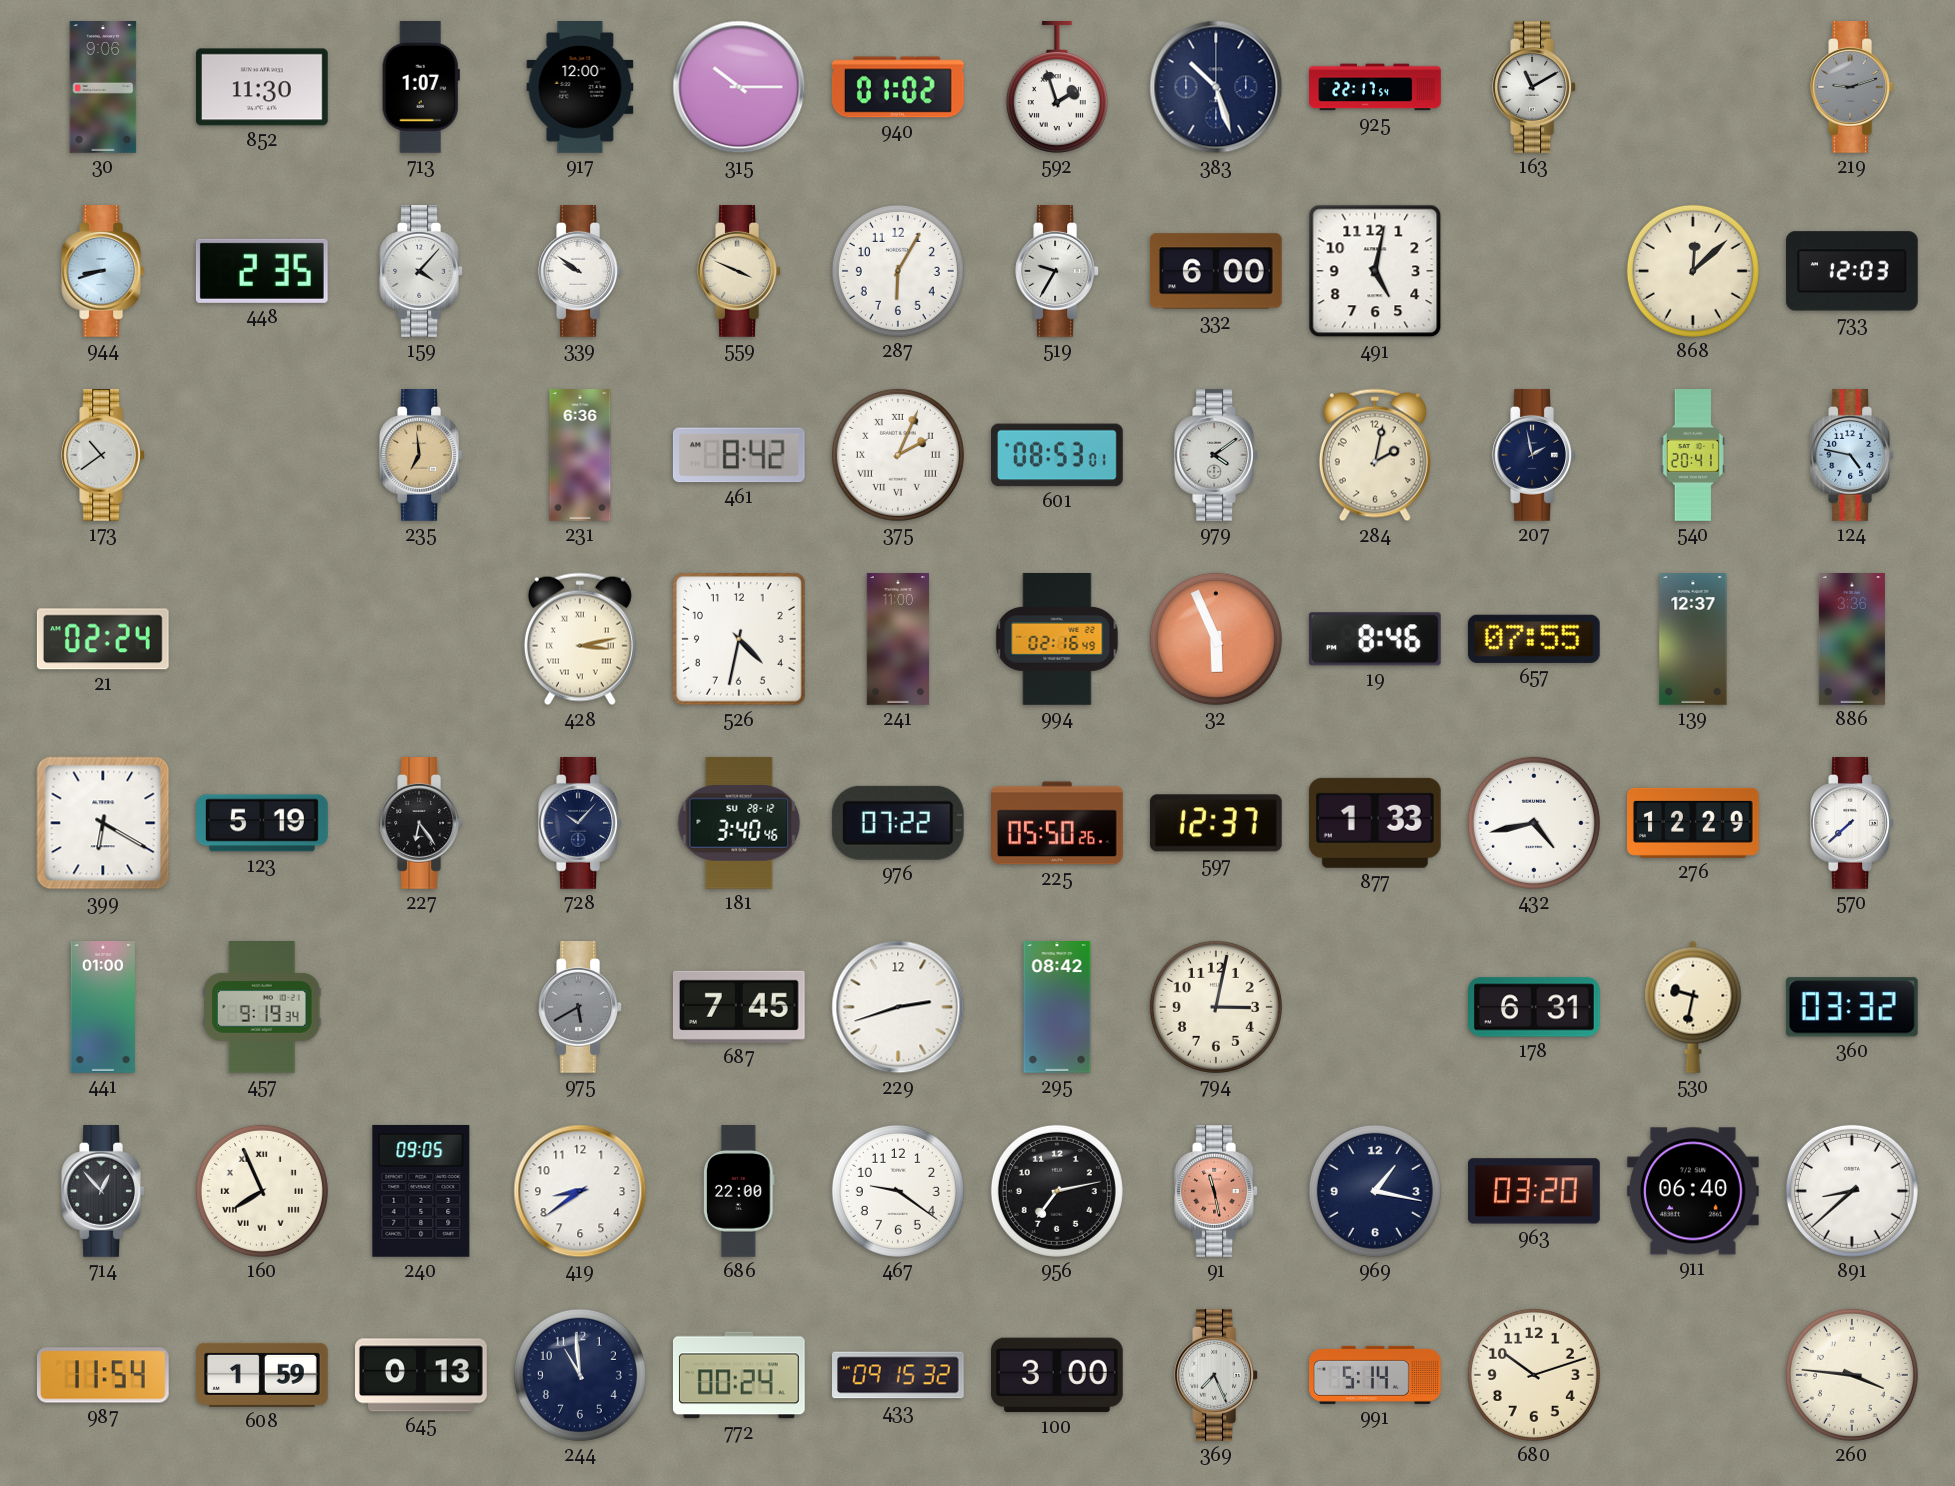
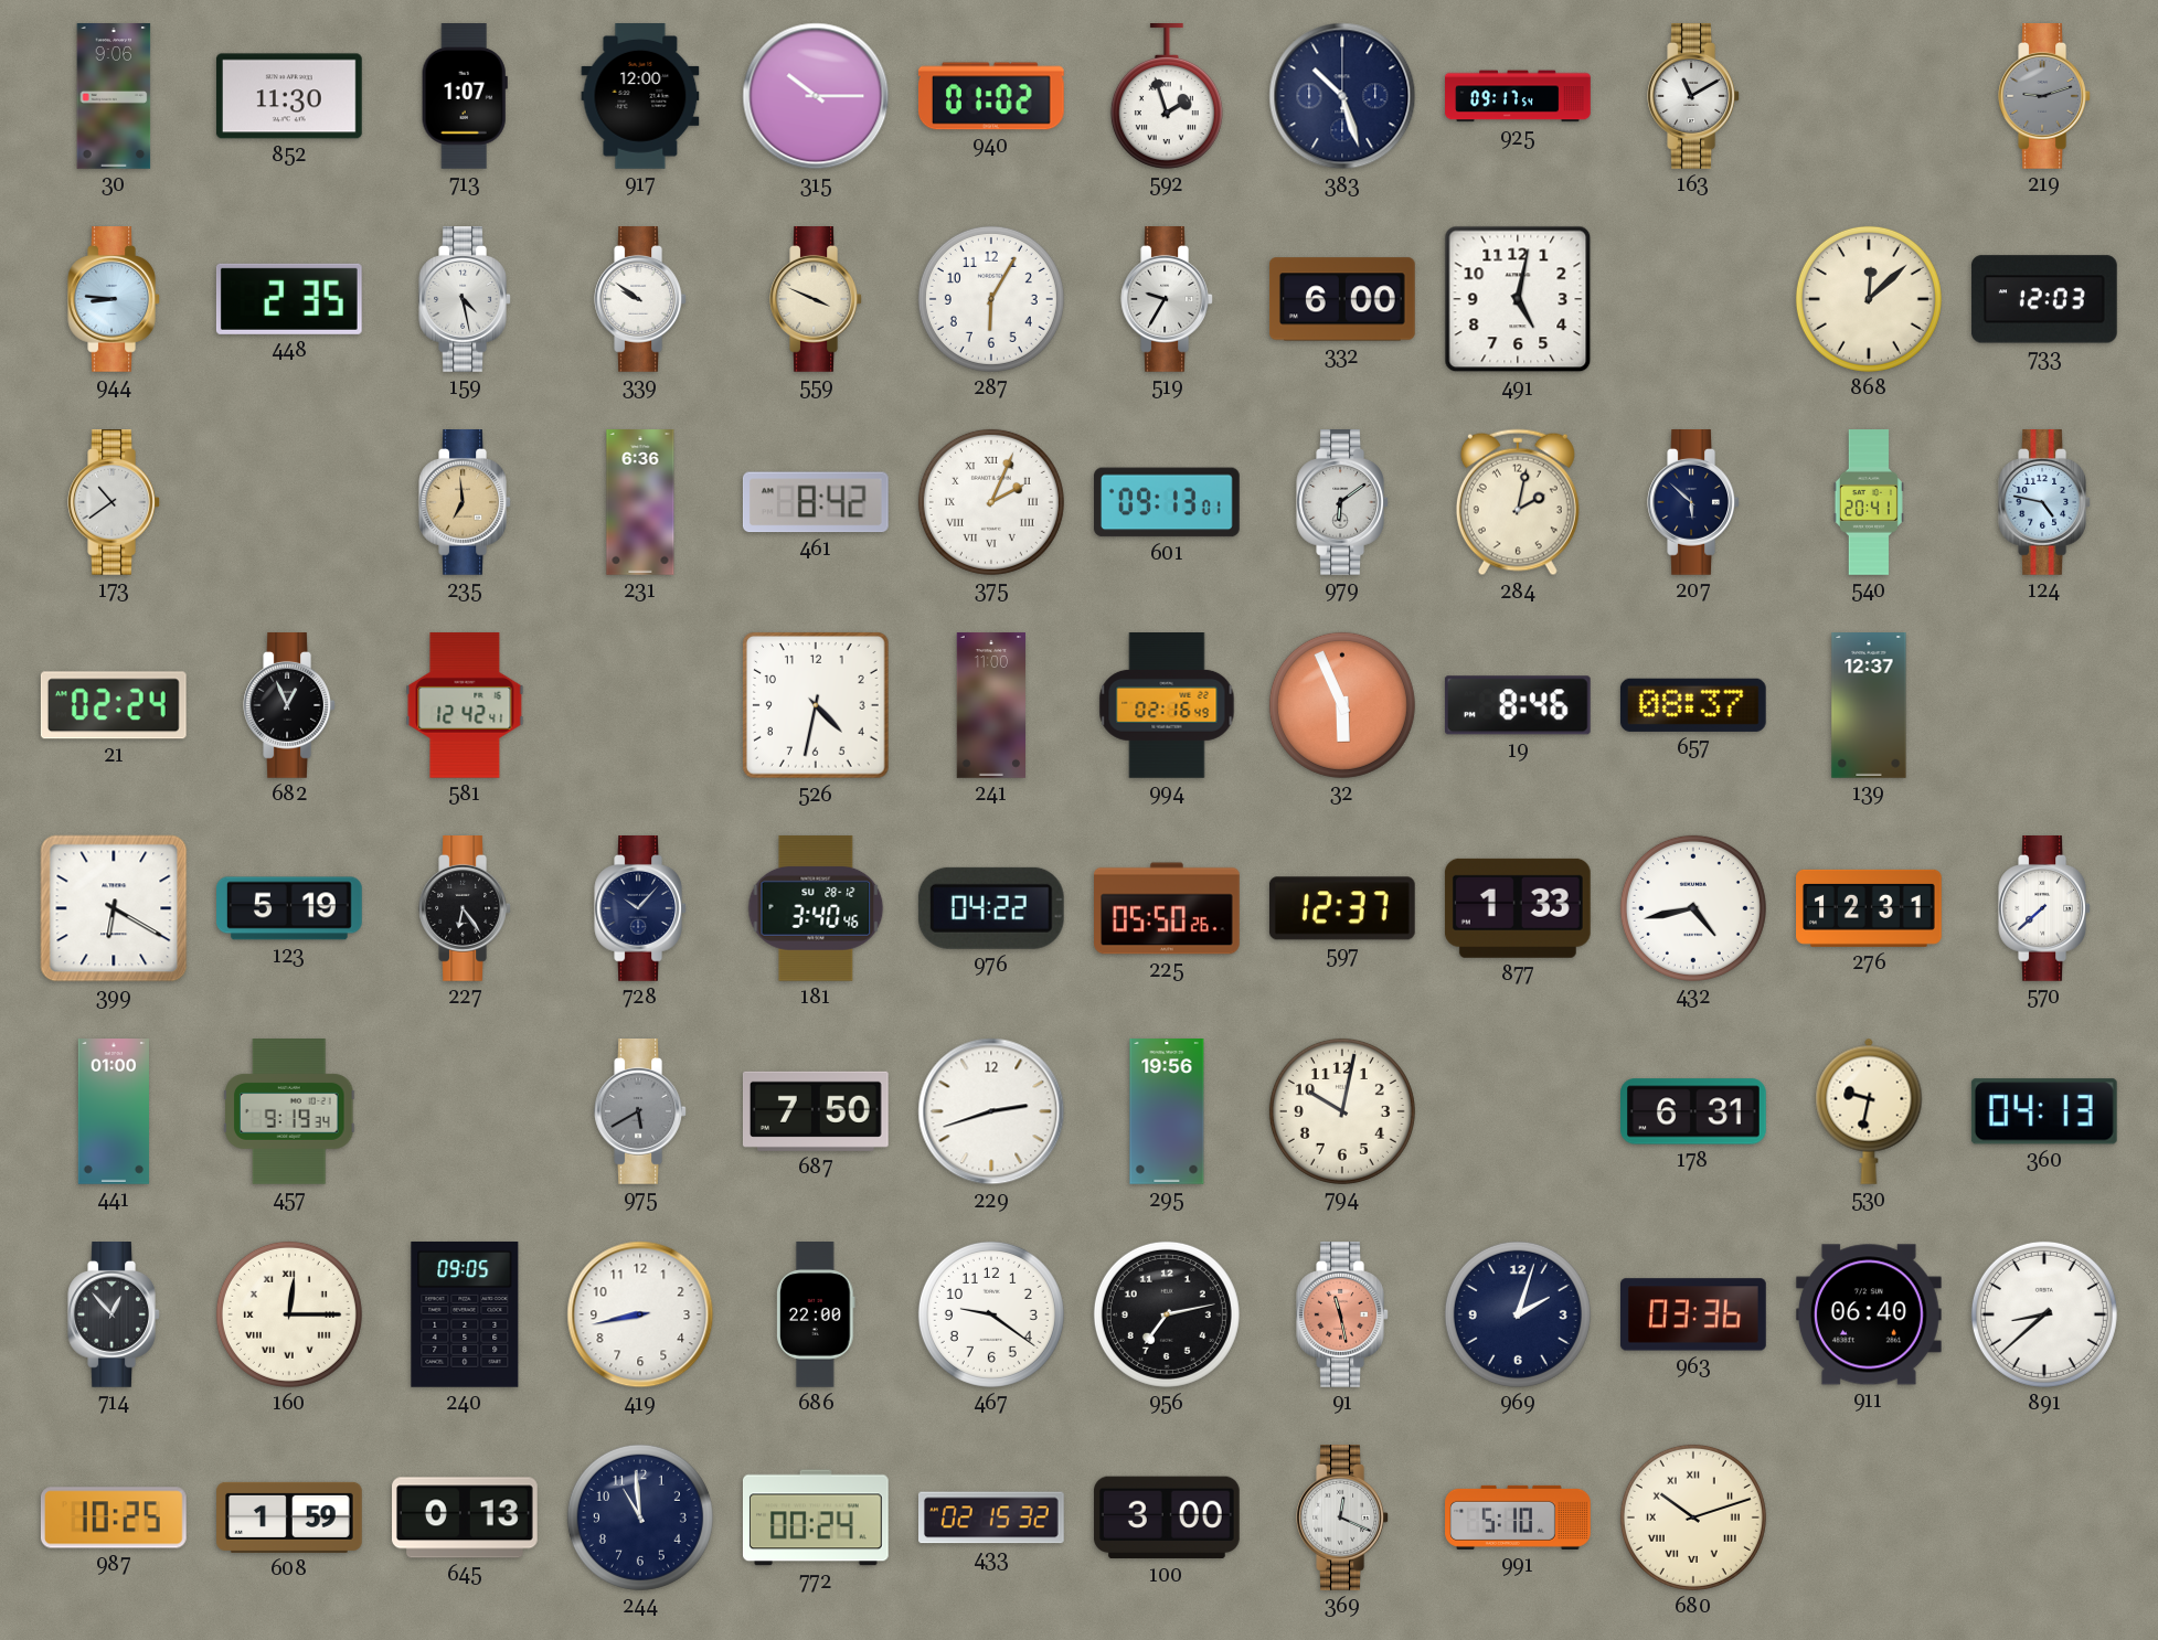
925: 22:17 -> 09:17
944: 8:42 -> 8:46
159: 4:07 -> 4:28
601: 08:53 -> 09:13
979: 4:09 -> 6:09
207: 1:58 -> 5:52
682: none -> 12:56
581: none -> 12:42
428: 3:13 -> none
657: 07:55 -> 08:37
886: 3:36 -> none
976: 07:22 -> 04:22
276: 12:29 -> 12:31
687: 7:45 -> 7:50
295: 08:42 -> 19:56
794: 3:02 -> 10:02
360: 03:32 -> 04:13
160: 7:56 -> 12:15
419: 8:39 -> 8:43
969: 1:17 -> 2:03
963: 03:20 -> 03:36
987: 11:54 -> 10:25
433: 09:15 -> 02:15
369: 7:26 -> 12:19
991: 5:14 -> 5:10
680 numerals: Arabic -> Roman
260: 3:46 -> none
